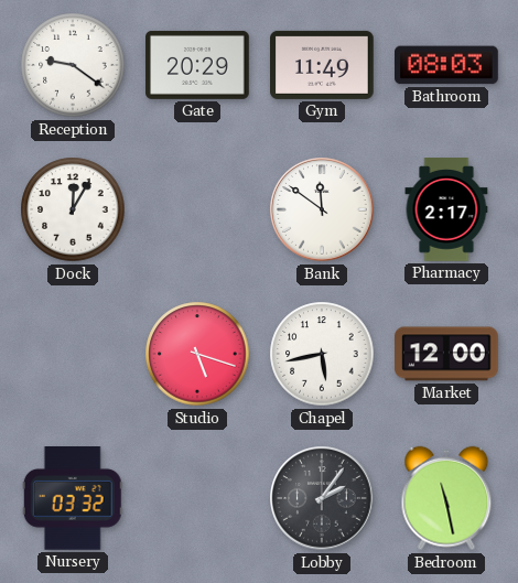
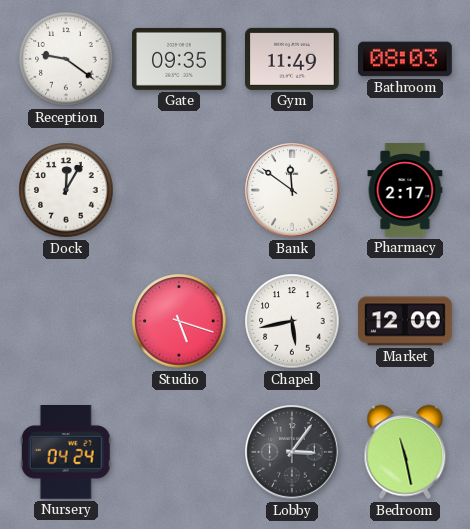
Gate: 20:29 -> 09:35
Nursery: 03:32 -> 04:24
Lobby: 2:06 -> 3:06
